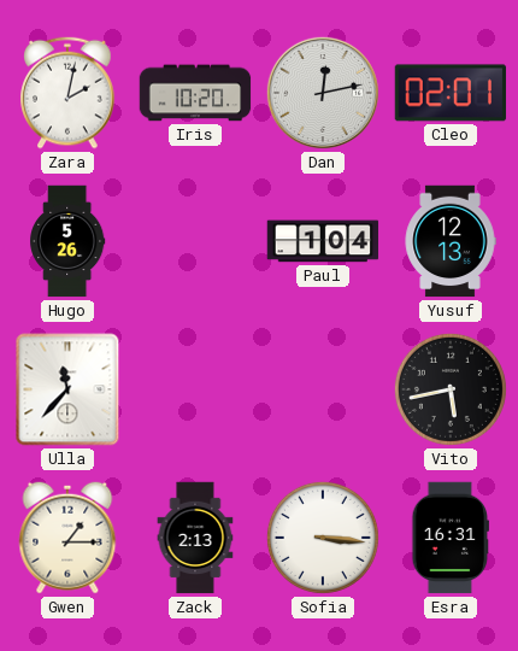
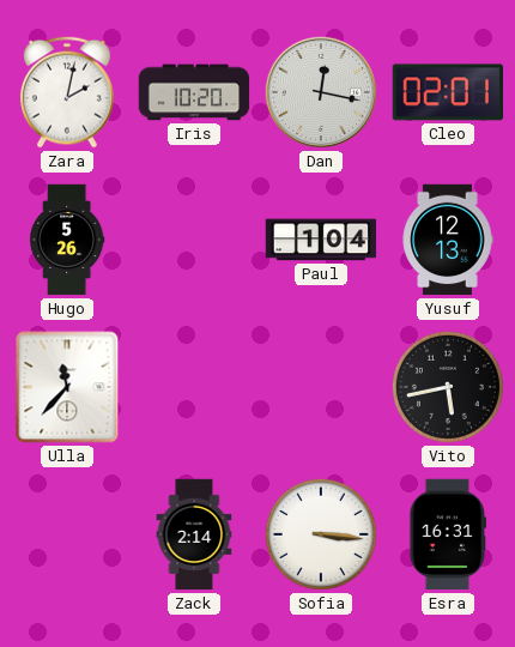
Dan: 12:13 -> 12:17
Gwen: 1:15 -> none
Zack: 2:13 -> 2:14
